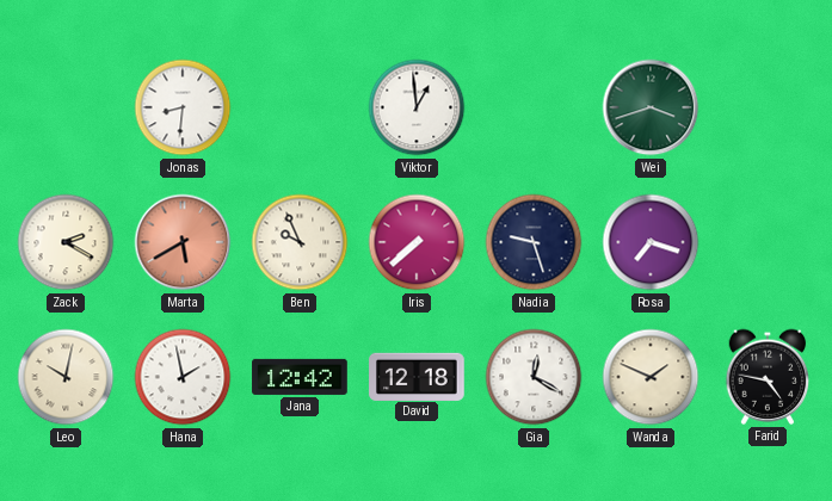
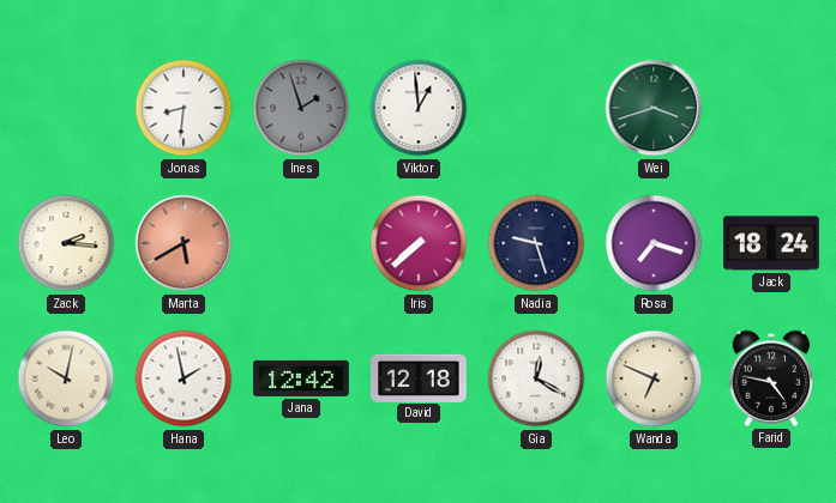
Ines: none -> 1:57
Zack: 2:20 -> 2:16
Ben: 9:56 -> none
Jack: none -> 18:24
Wanda: 1:49 -> 6:49
